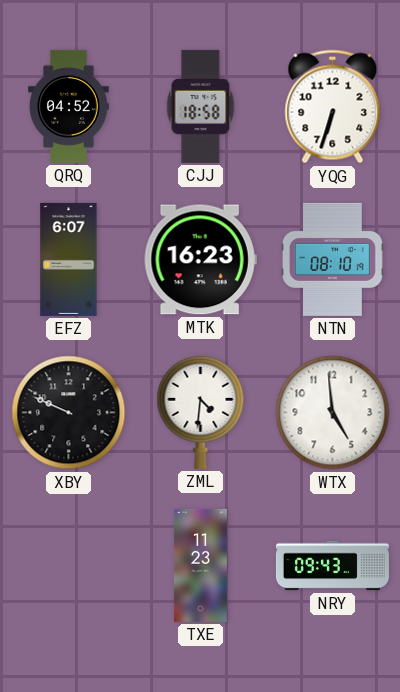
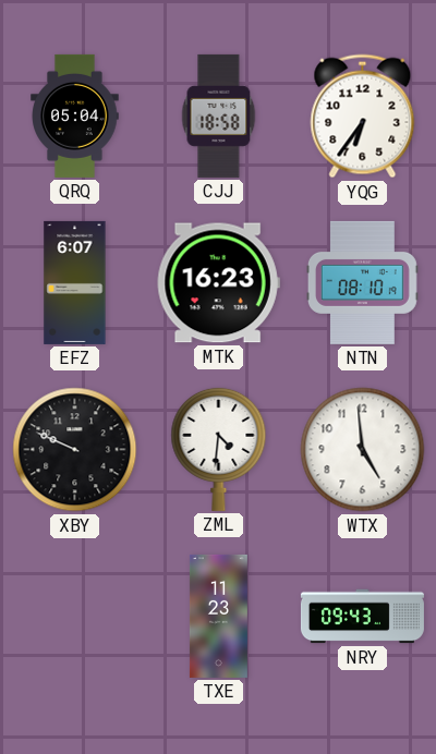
QRQ: 04:52 -> 05:04
YQG: 6:33 -> 6:36
